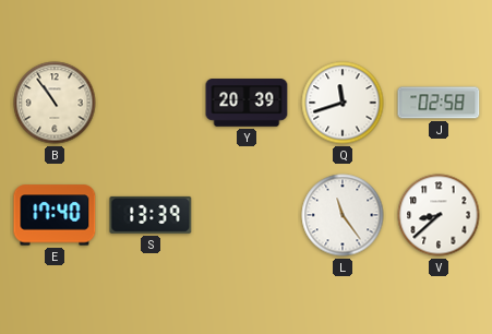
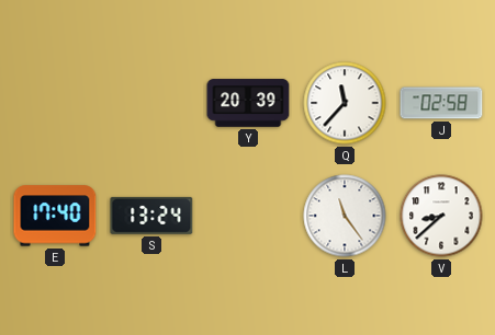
B: 10:54 -> none
Q: 11:42 -> 11:37
S: 13:39 -> 13:24
